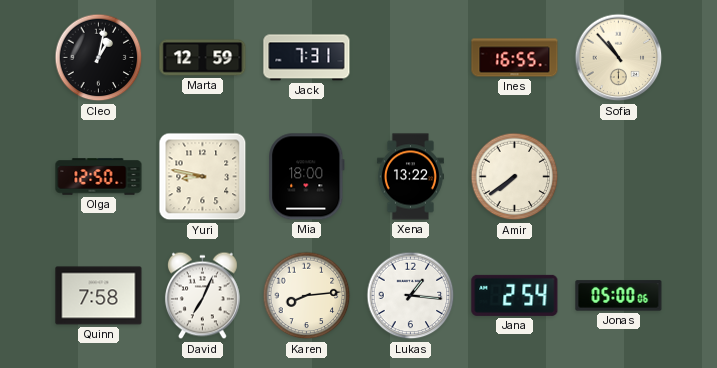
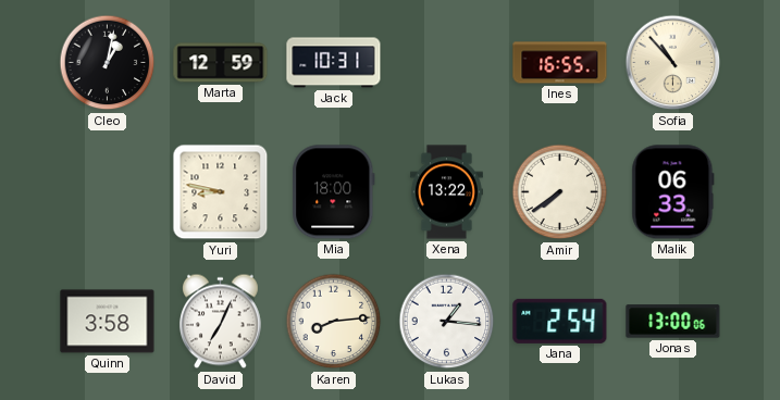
Jack: 7:31 -> 10:31
Olga: 12:50 -> none
Malik: none -> 06:33
Quinn: 7:58 -> 3:58
Jonas: 05:00 -> 13:00
